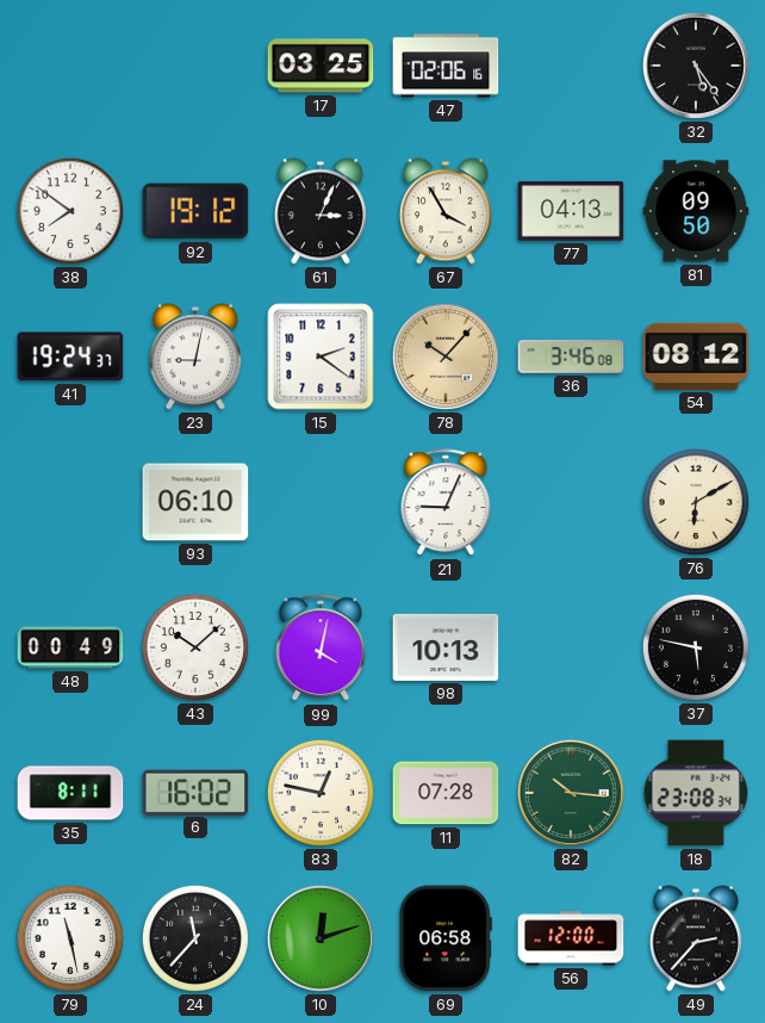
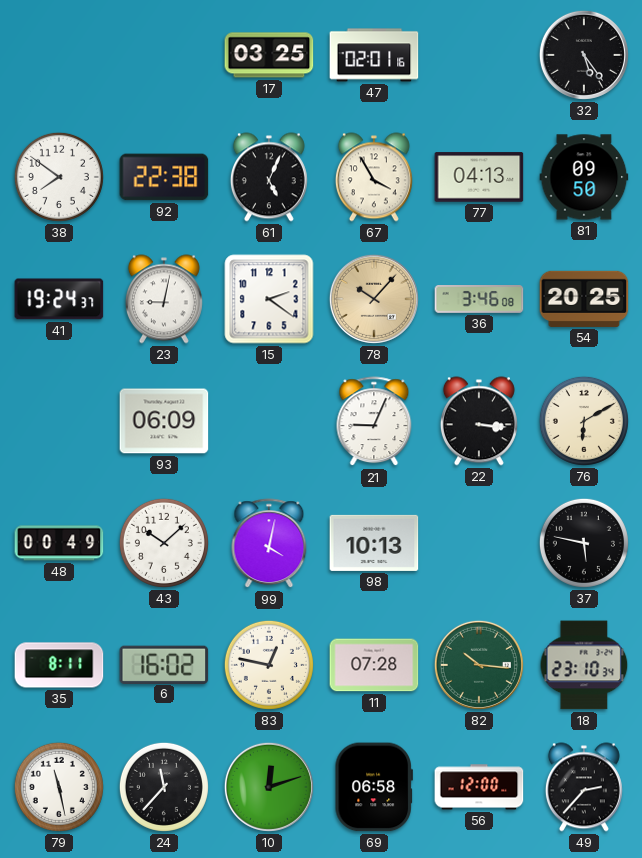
47: 02:06 -> 02:01
92: 19:12 -> 22:38
61: 3:04 -> 5:04
54: 08:12 -> 20:25
93: 06:10 -> 06:09
22: none -> 3:16
18: 23:08 -> 23:10
